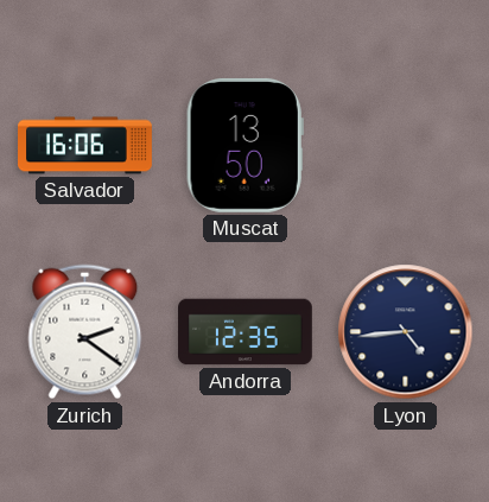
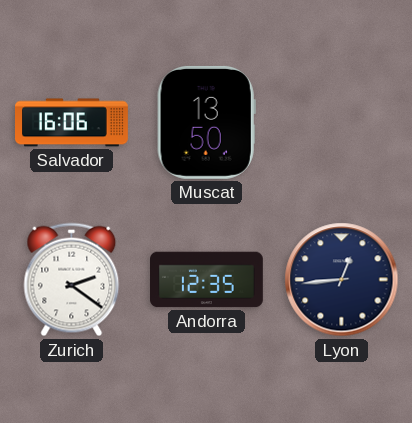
Lyon: 4:44 -> 12:44
